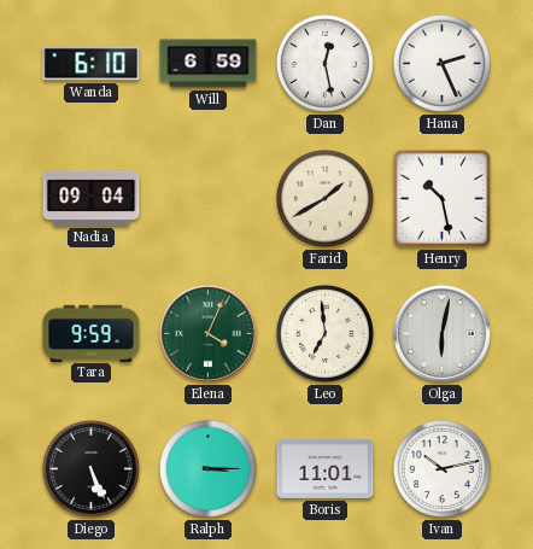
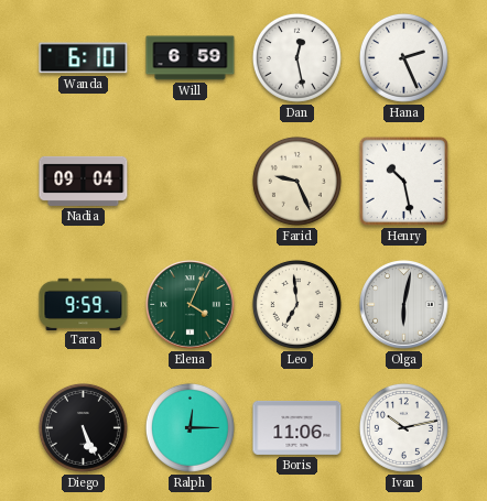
Farid: 1:40 -> 9:26
Ralph: 3:15 -> 12:15
Boris: 11:01 -> 11:06
